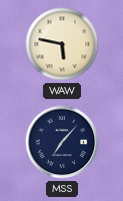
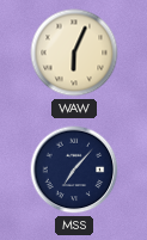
WAW: 5:47 -> 6:04
